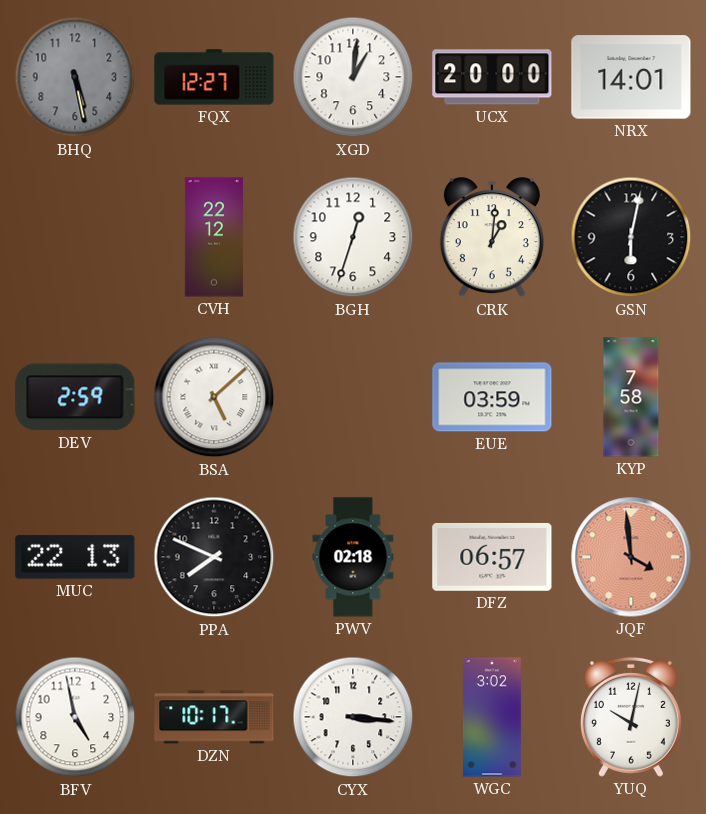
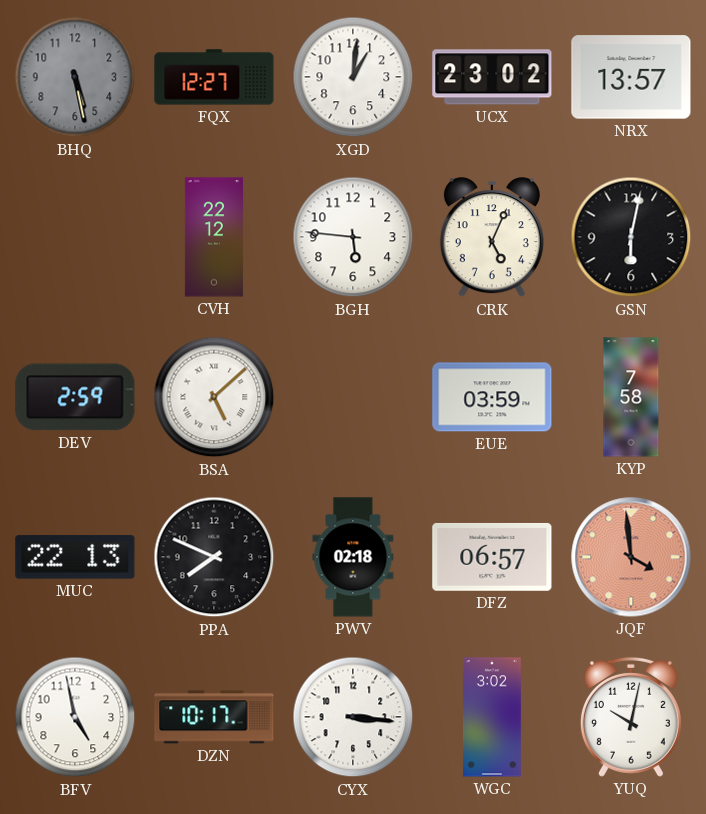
UCX: 20:00 -> 23:02
NRX: 14:01 -> 13:57
BGH: 12:33 -> 5:46
CRK: 1:01 -> 5:04
